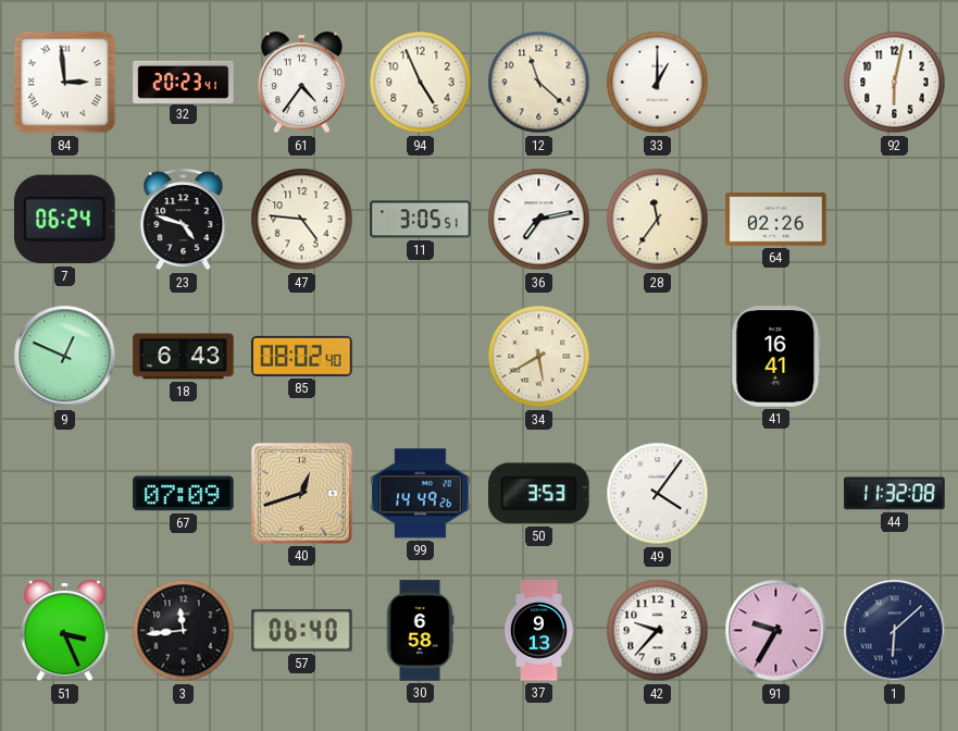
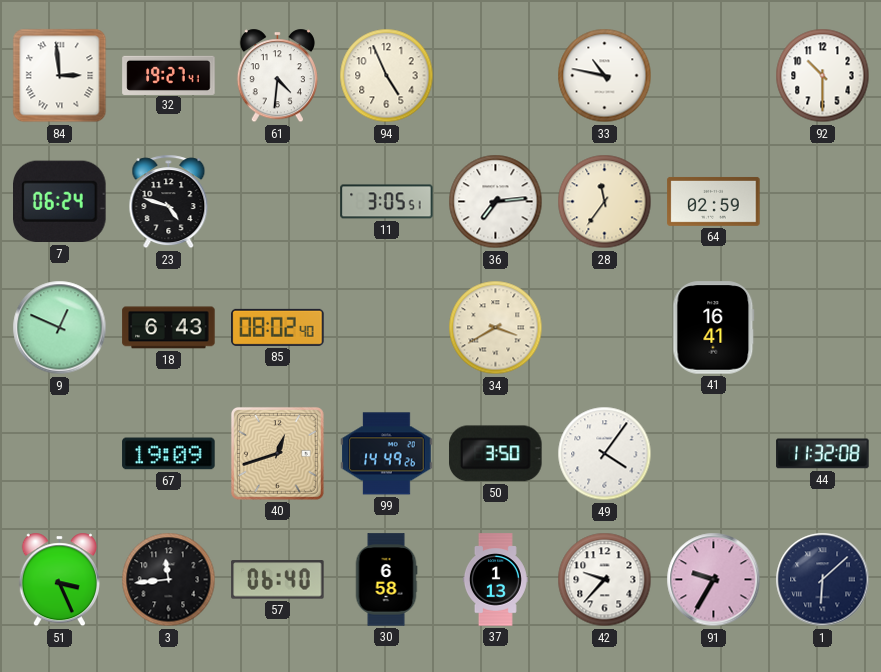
32: 20:23 -> 19:27
61: 4:36 -> 4:31
12: 11:22 -> none
33: 1:00 -> 10:47
92: 6:02 -> 10:30
47: 4:46 -> none
36: 7:13 -> 7:14
64: 02:26 -> 02:59
34: 5:40 -> 3:40
67: 07:09 -> 19:09
50: 3:53 -> 3:50
37: 9:13 -> 1:13
